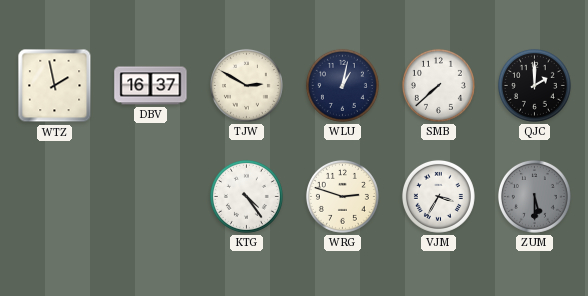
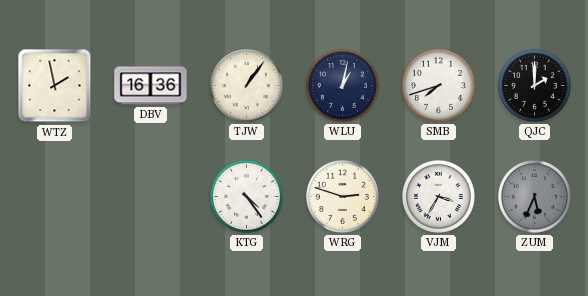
DBV: 16:37 -> 16:36
TJW: 2:50 -> 1:06
SMB: 7:38 -> 7:42
ZUM: 5:30 -> 5:34
